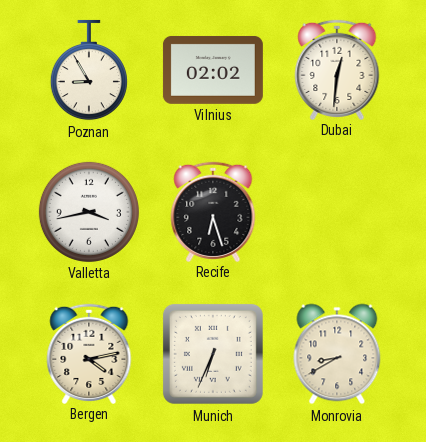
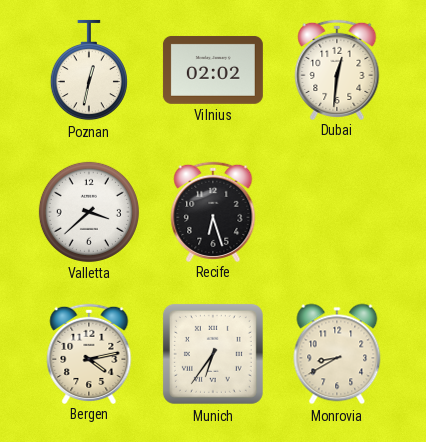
Poznan: 8:55 -> 12:32
Valletta: 3:43 -> 3:38
Munich: 6:34 -> 6:36
